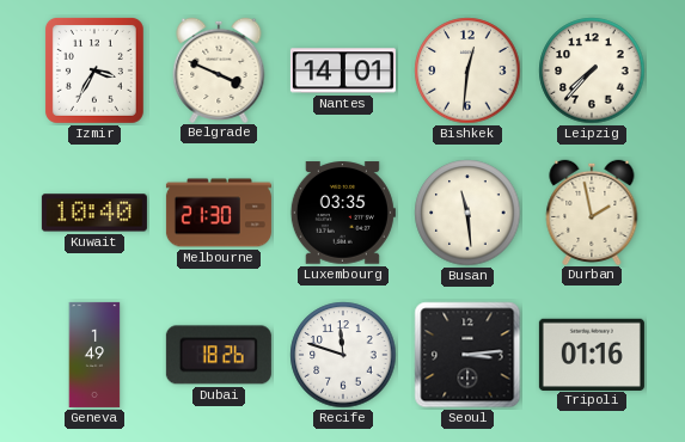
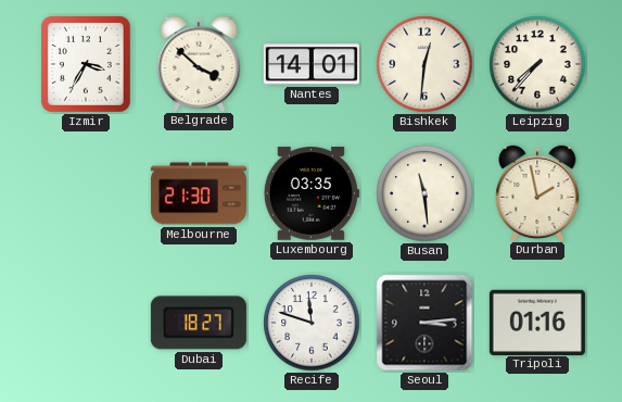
Belgrade: 3:49 -> 3:52
Kuwait: 10:40 -> none
Geneva: 1:49 -> none
Dubai: 18:26 -> 18:27
